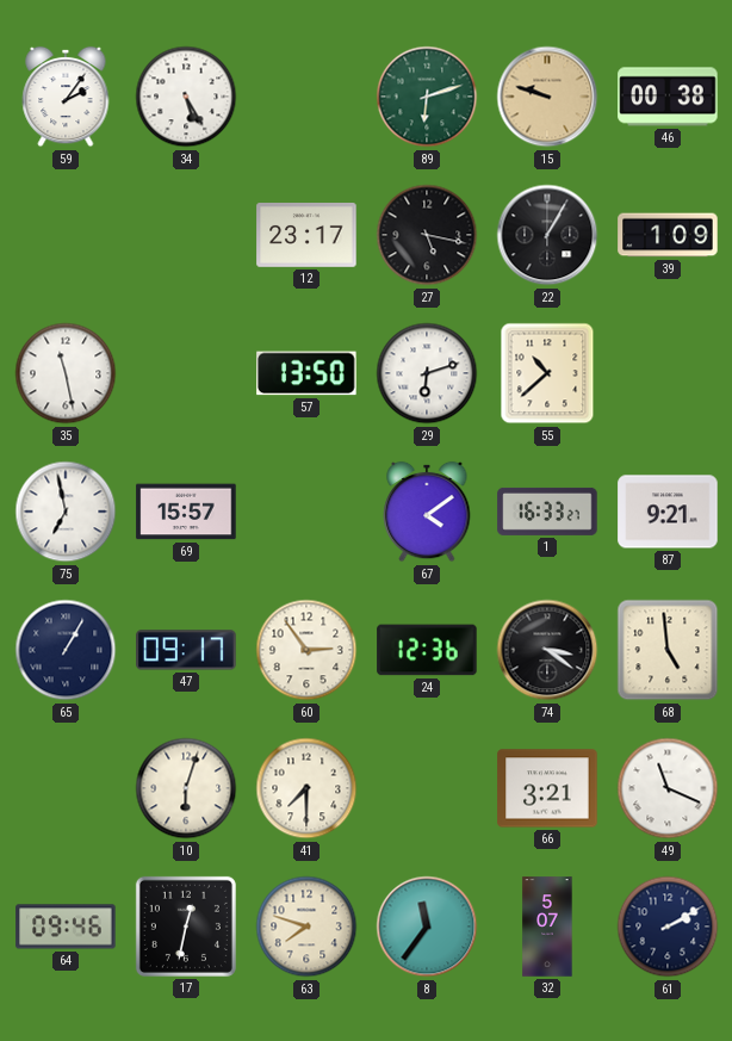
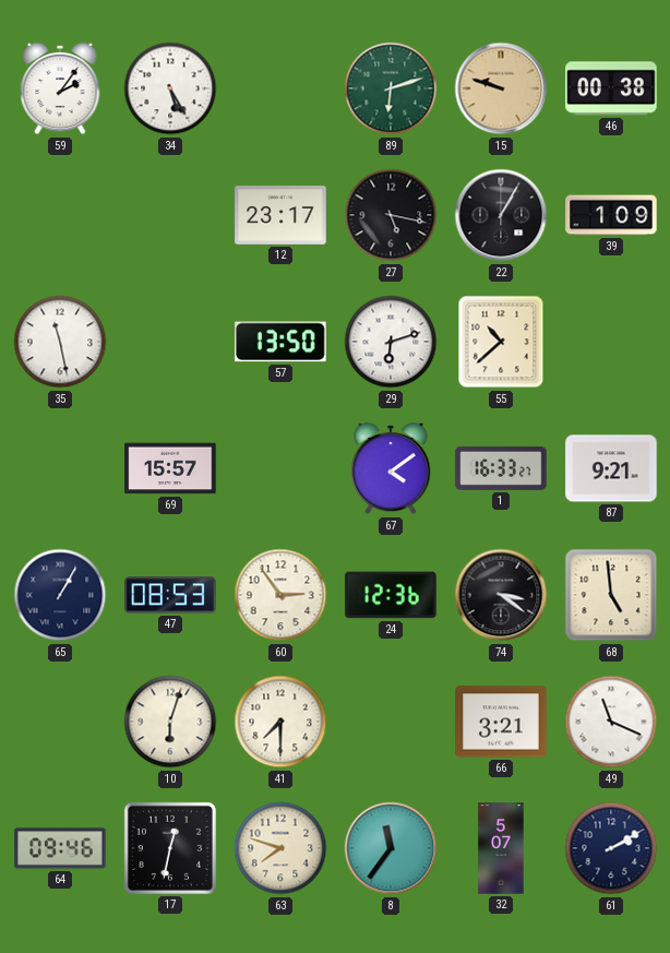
75: 6:58 -> none
47: 09:17 -> 08:53
